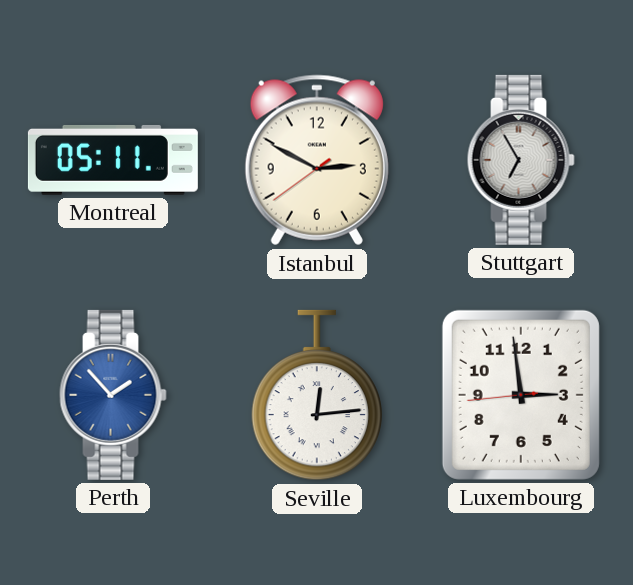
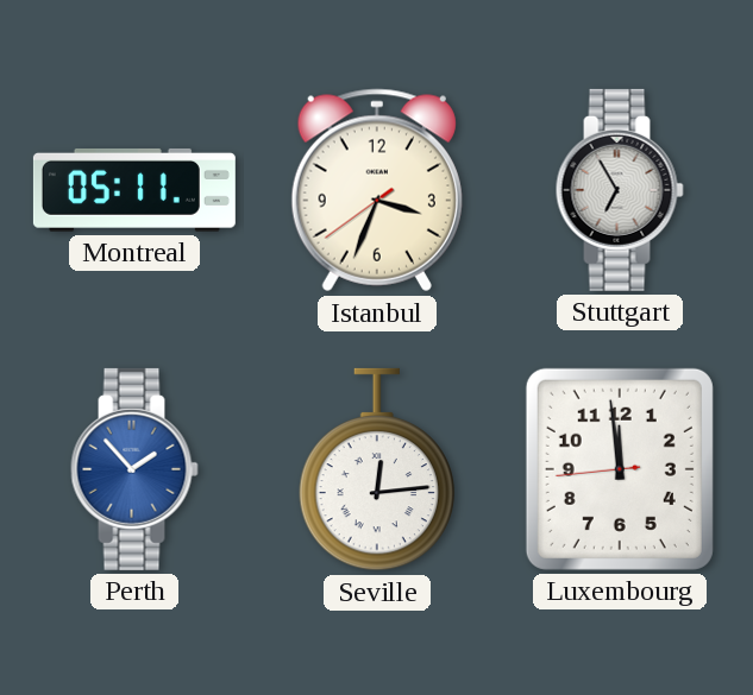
Istanbul: 2:49 -> 3:33
Luxembourg: 2:58 -> 11:58
